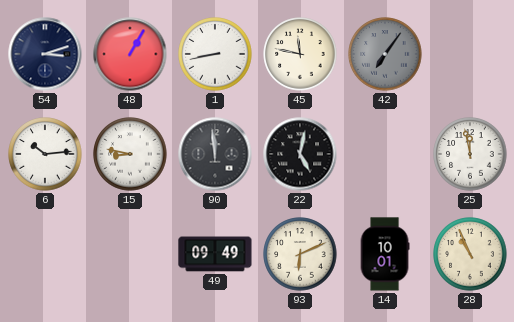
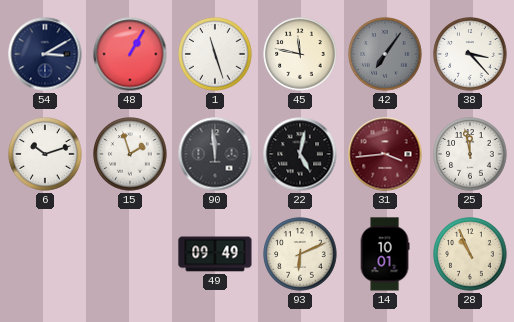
54: 3:12 -> 3:10
1: 8:43 -> 11:27
38: none -> 3:23
6: 10:14 -> 10:12
15: 8:47 -> 1:57
31: none -> 3:44
